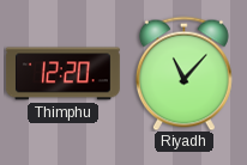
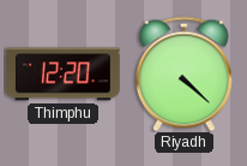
Riyadh: 11:07 -> 4:22
